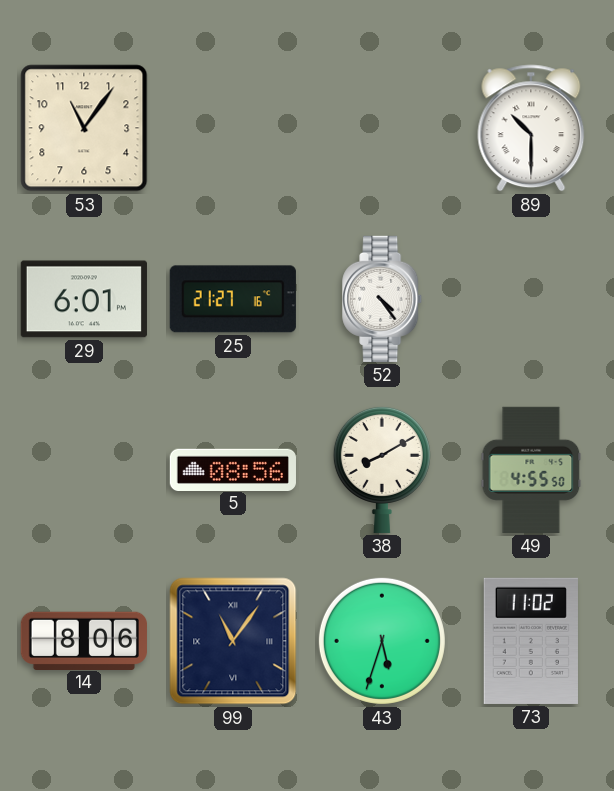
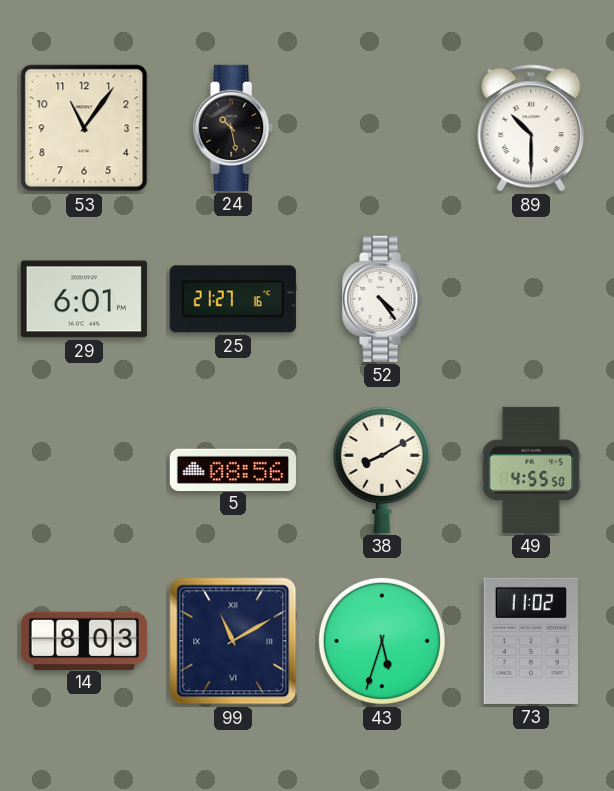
24: none -> 10:28
14: 8:06 -> 8:03
99: 11:06 -> 11:10
